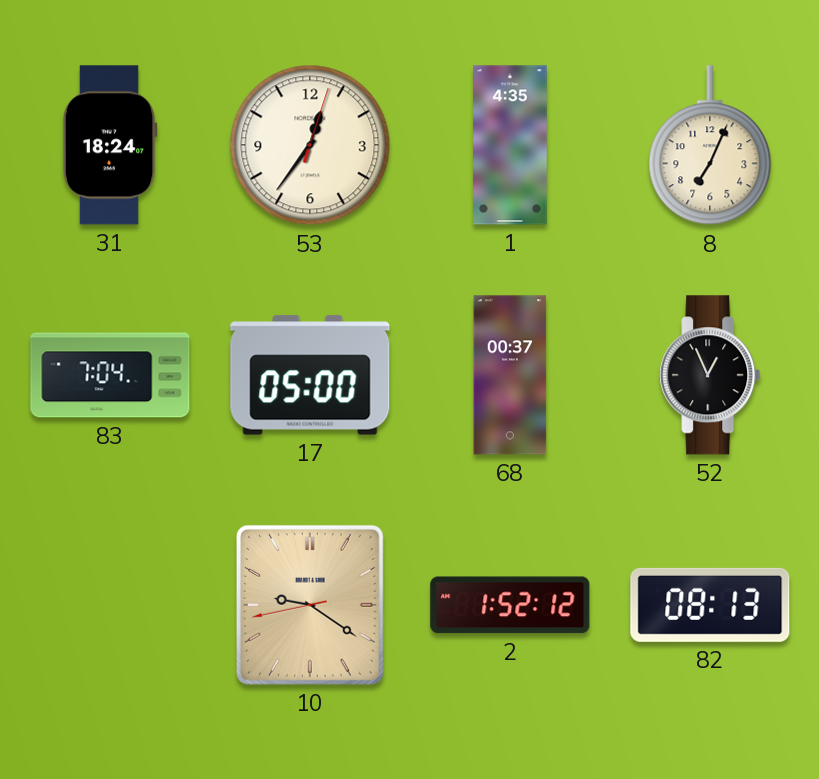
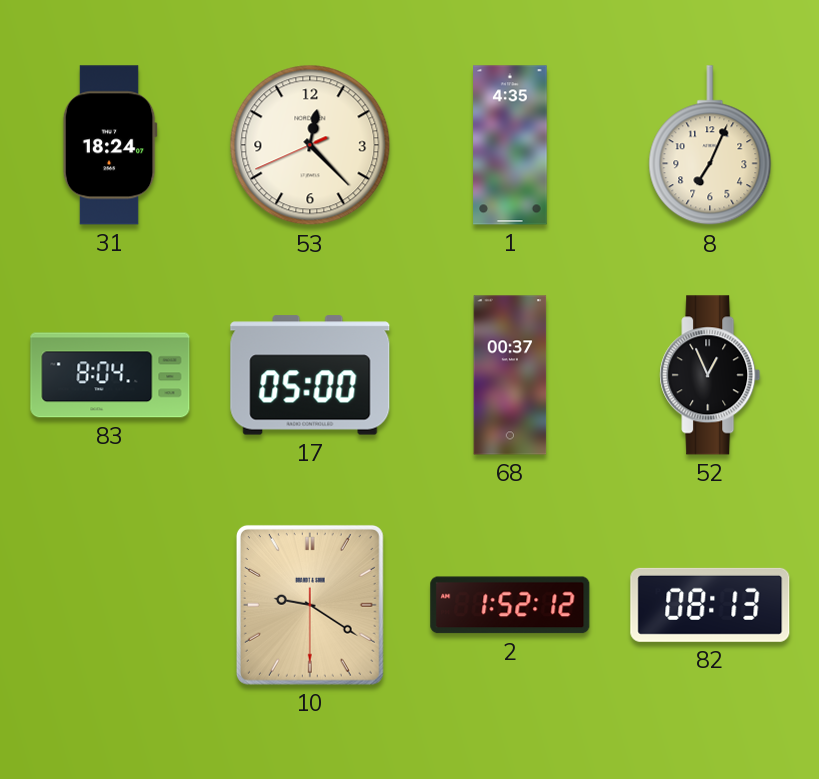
53: 12:36 -> 12:22
83: 7:04 -> 8:04
10: 9:20:43 -> 9:20:30
